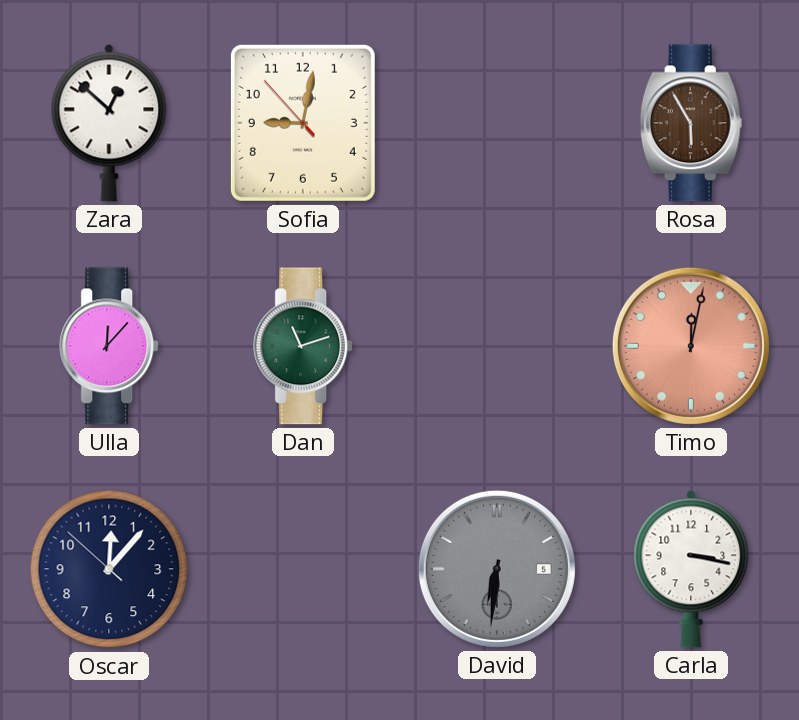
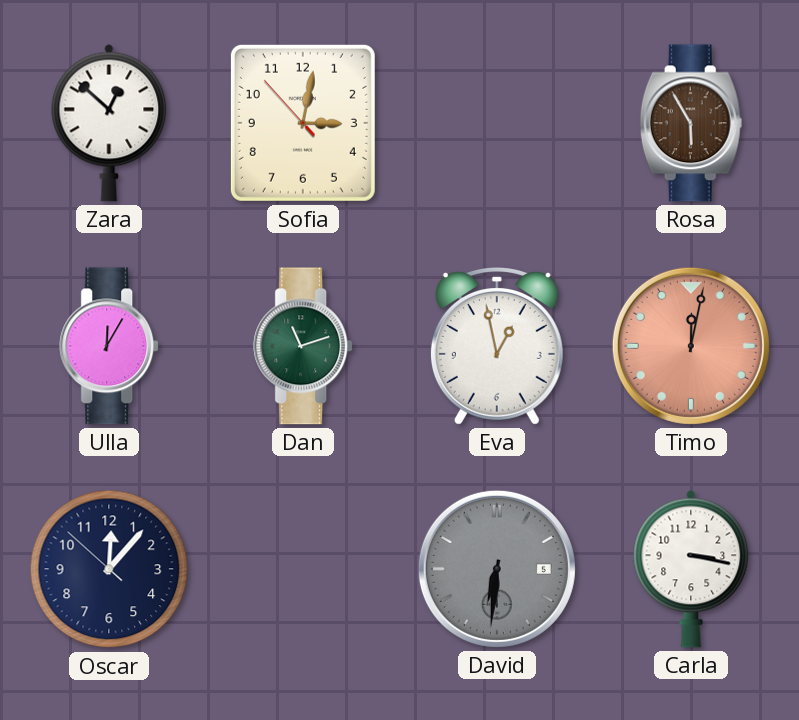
Sofia: 9:01 -> 3:01
Ulla: 12:07 -> 12:05
Eva: none -> 12:58
